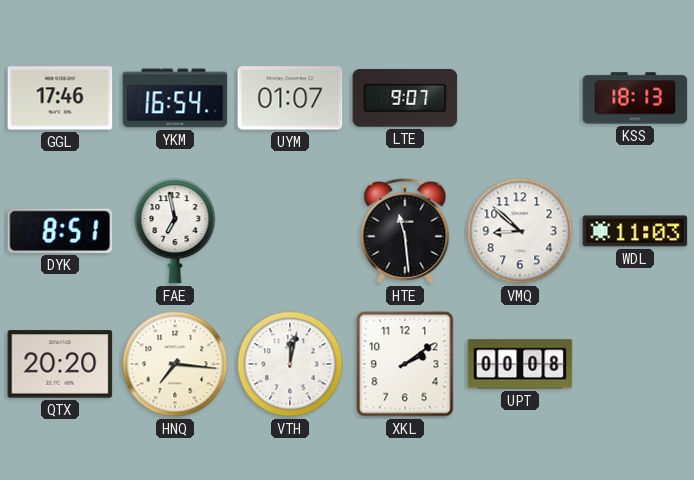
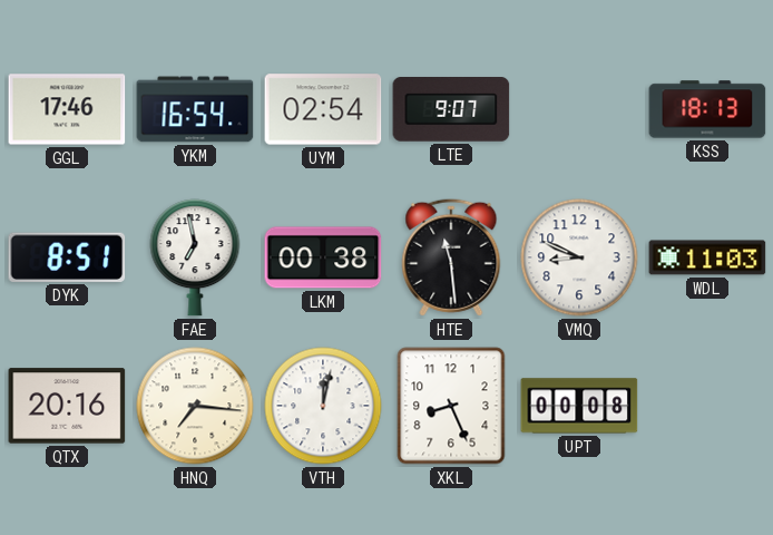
UYM: 01:07 -> 02:54
LKM: none -> 00:38
VMQ: 8:52 -> 8:49
QTX: 20:20 -> 20:16
XKL: 2:09 -> 8:26
